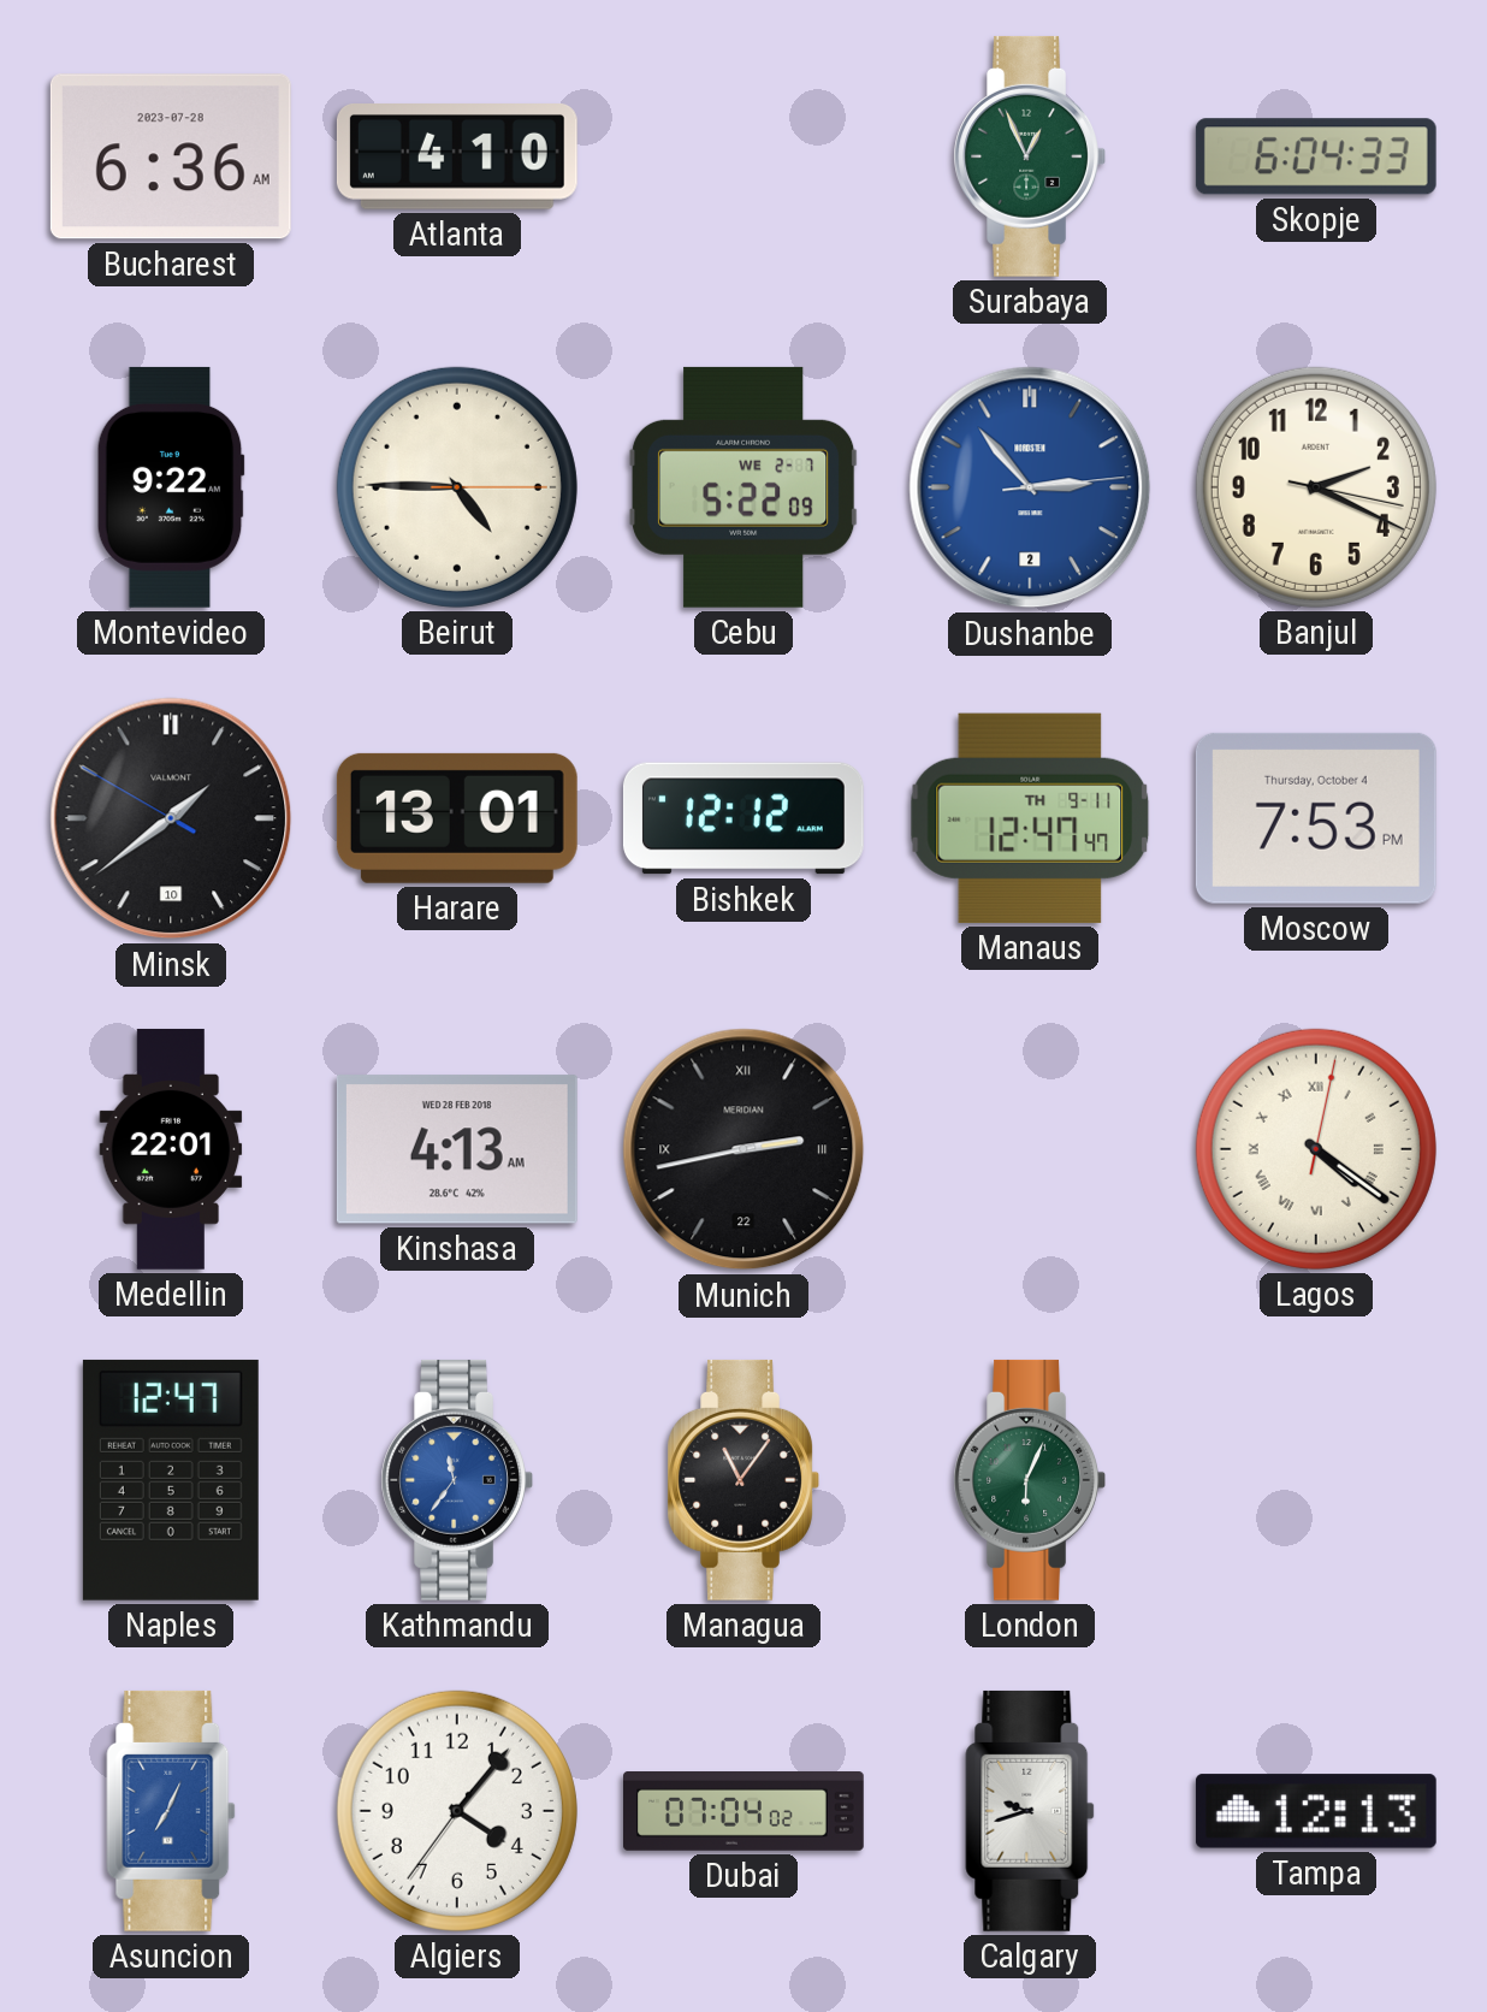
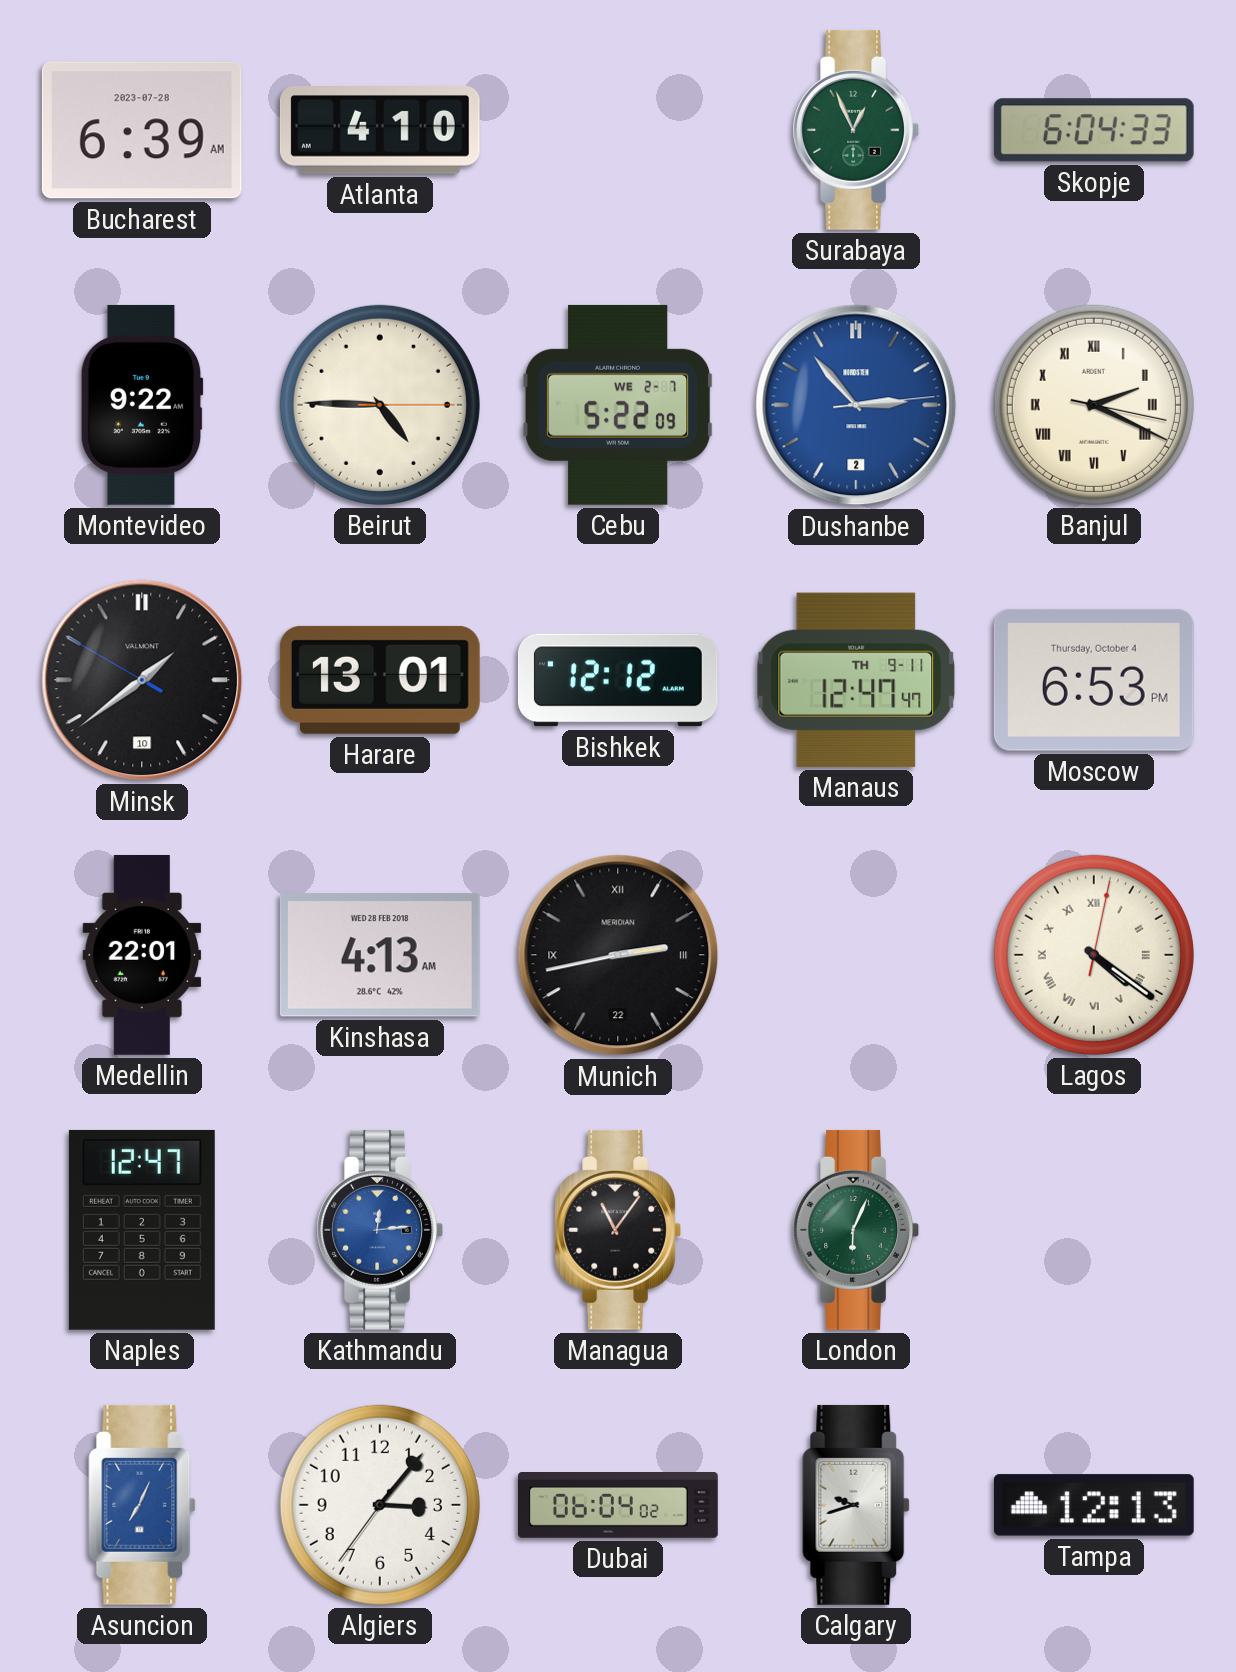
Bucharest: 6:36 -> 6:39
Banjul numerals: Arabic -> Roman
Moscow: 7:53 -> 6:53
Kathmandu: 11:36 -> 12:14
Algiers: 4:06 -> 3:06
Dubai: 07:04 -> 06:04
